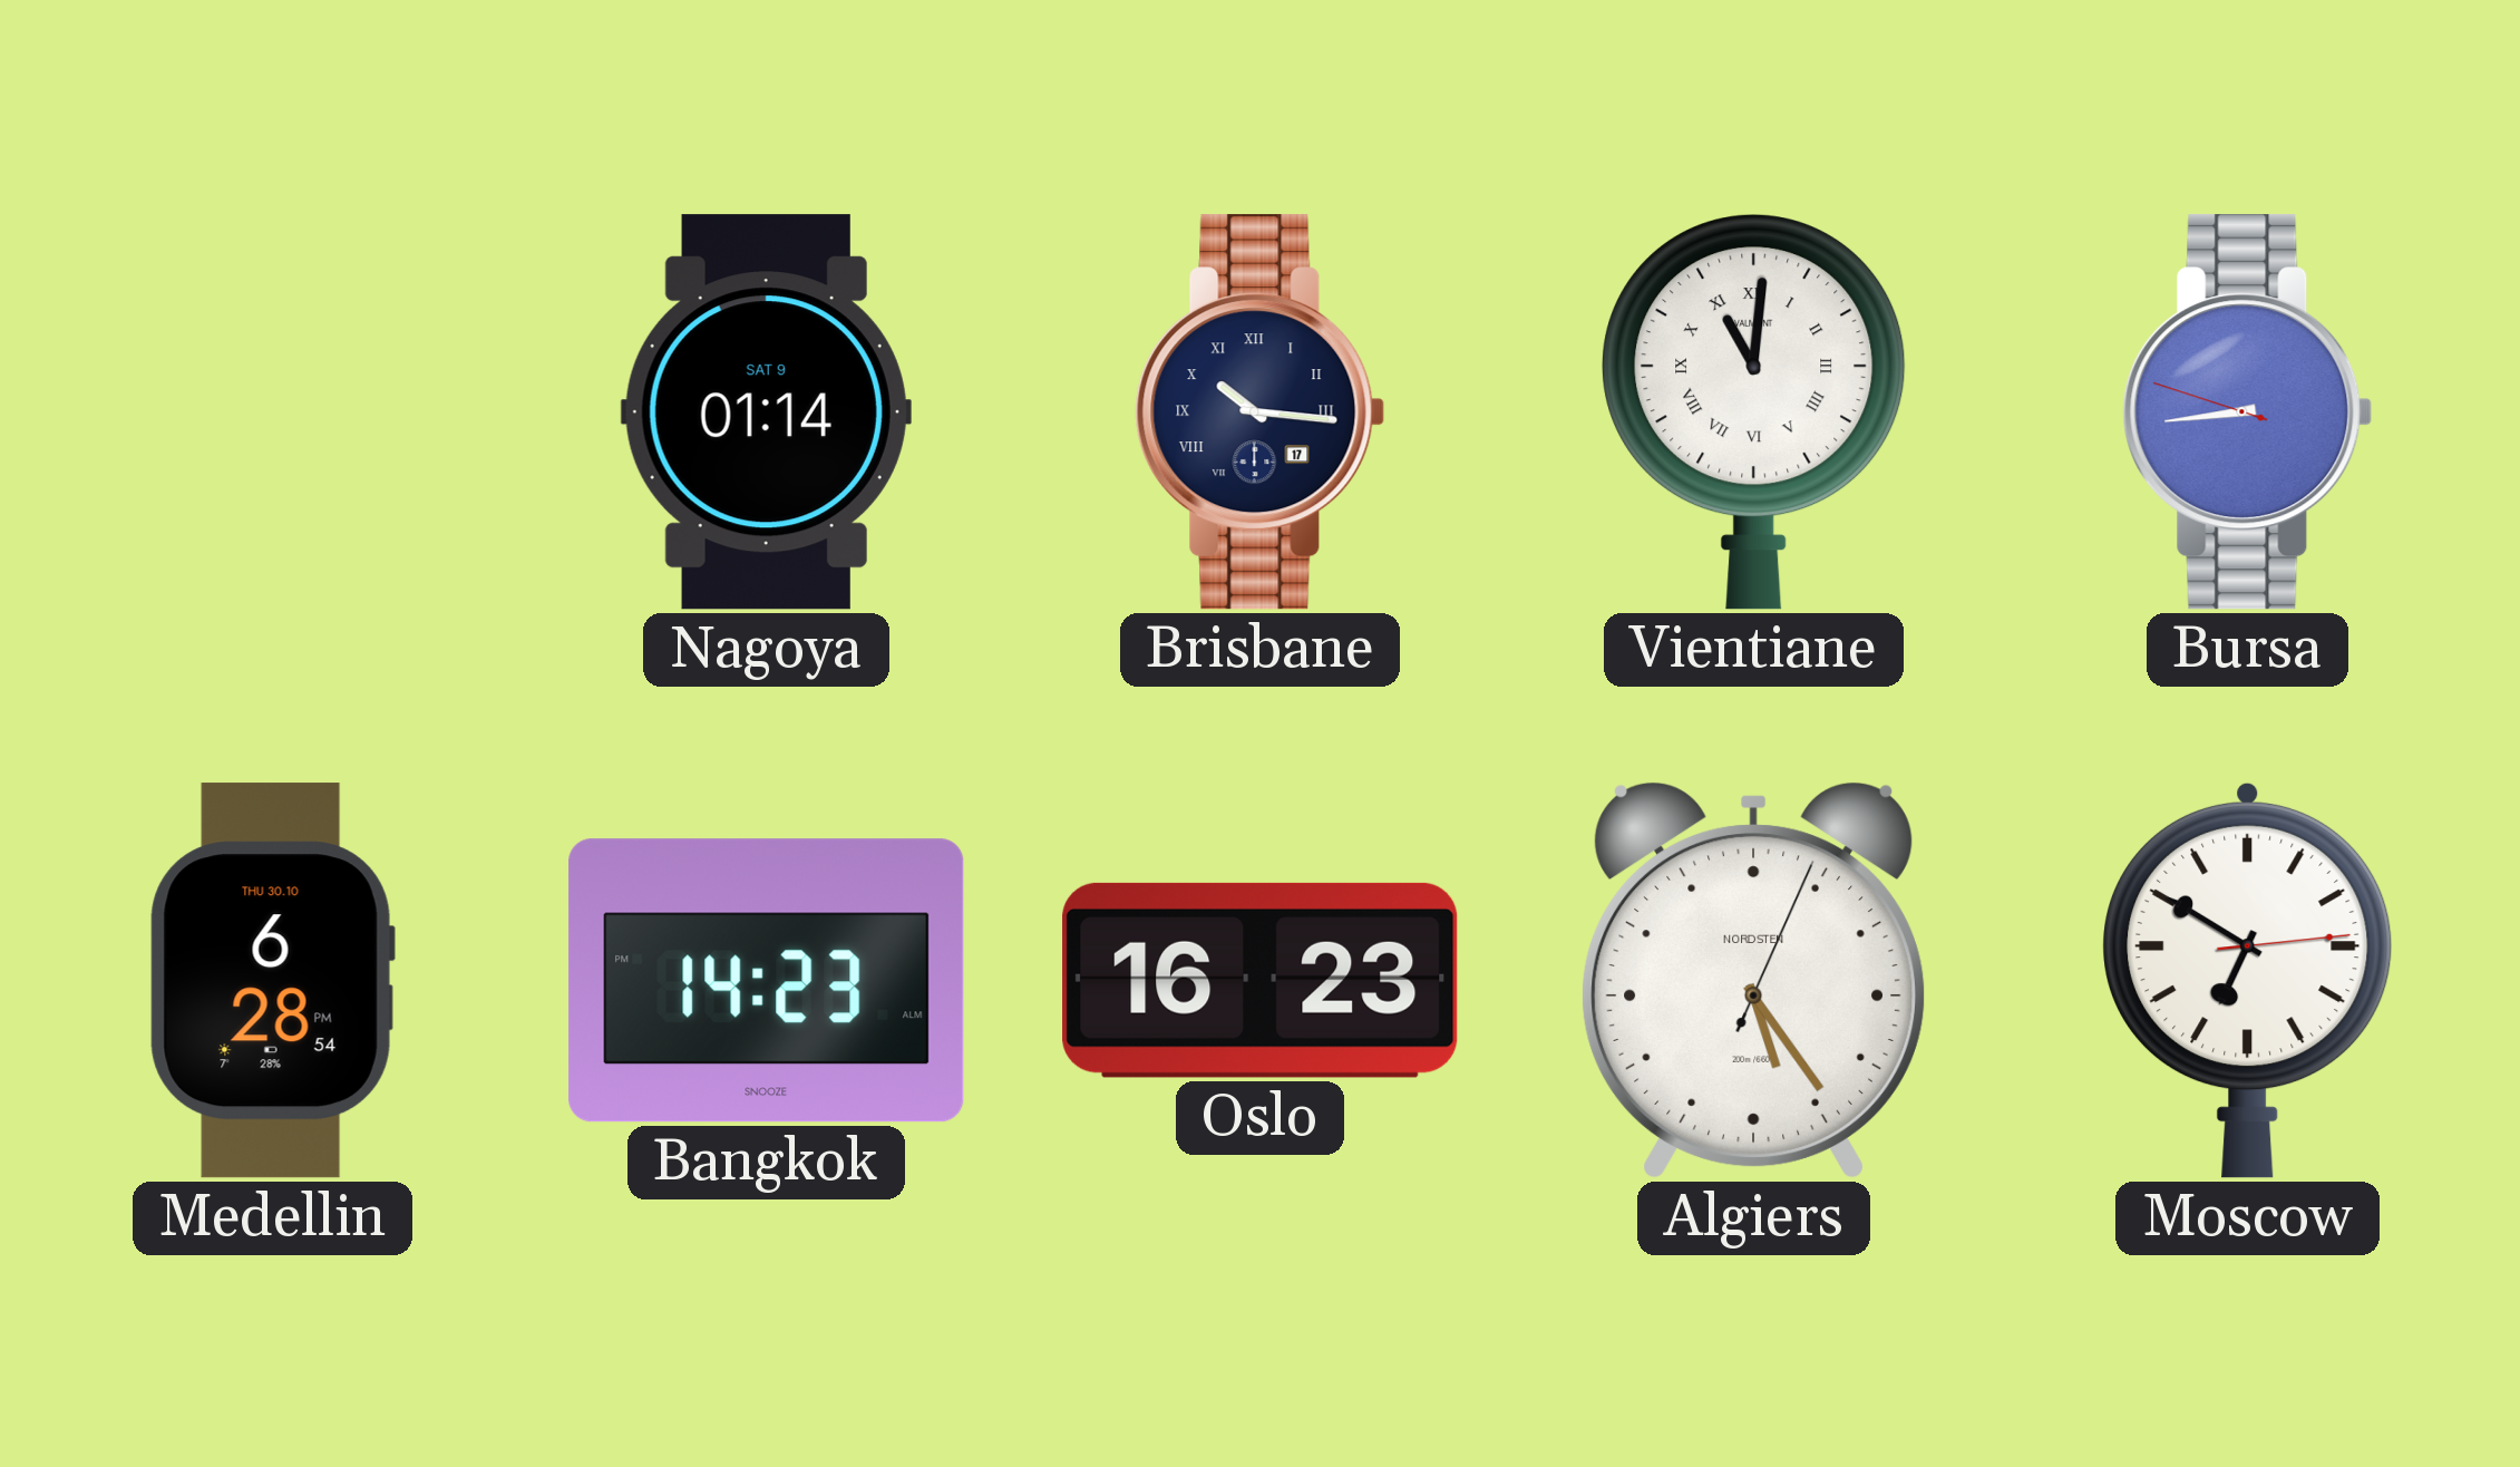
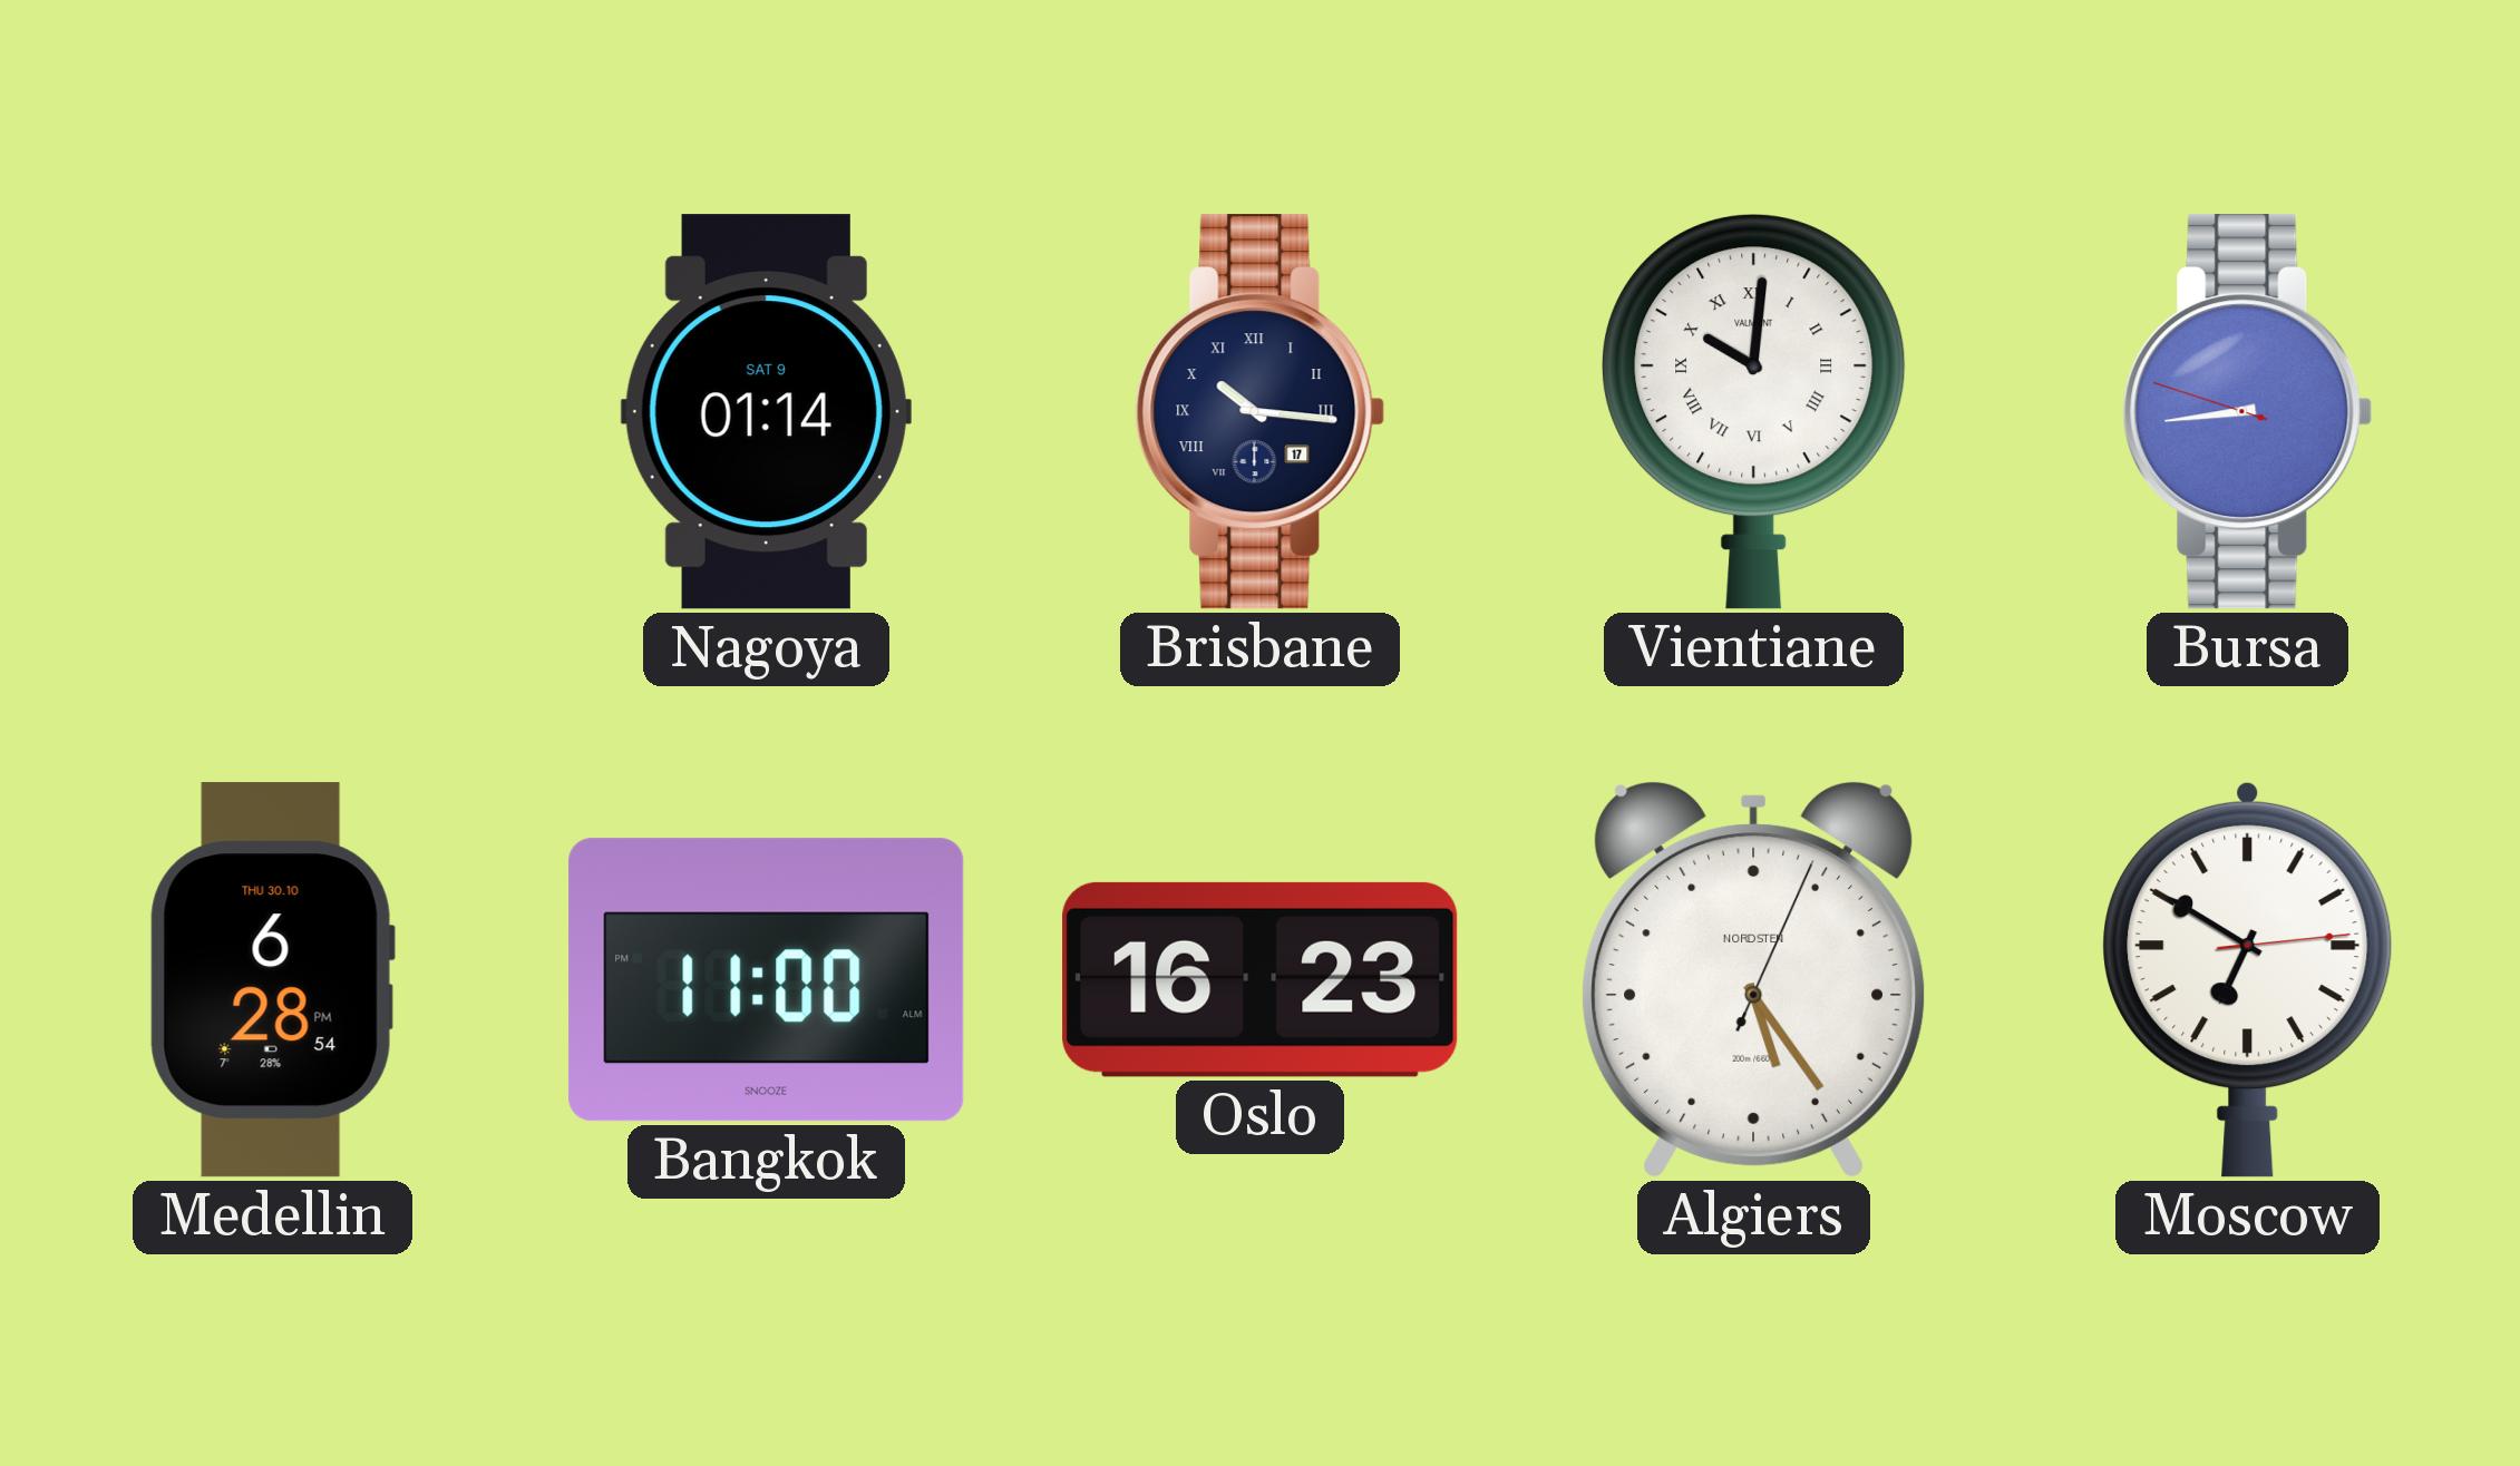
Vientiane: 11:01 -> 10:01
Bangkok: 14:23 -> 11:00
